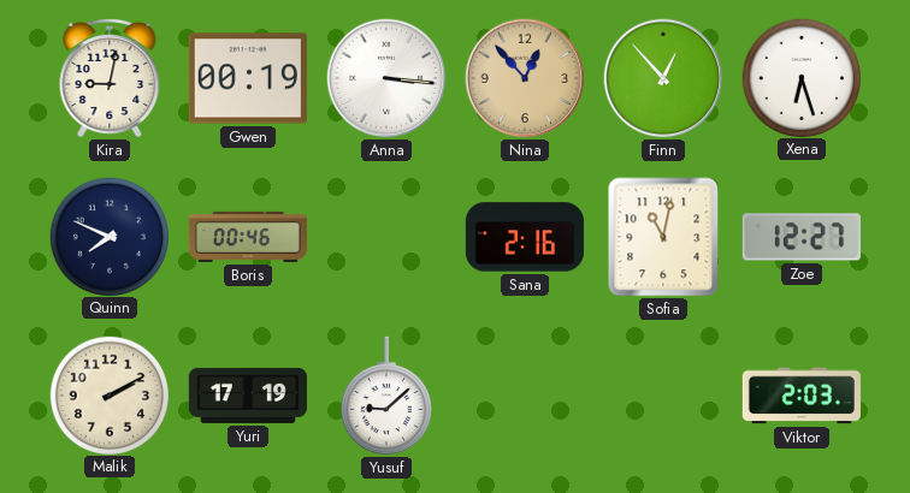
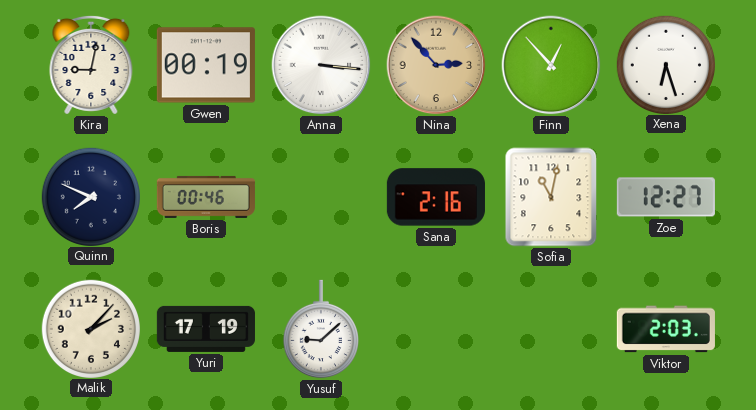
Nina: 12:53 -> 2:53
Malik: 2:10 -> 2:07
